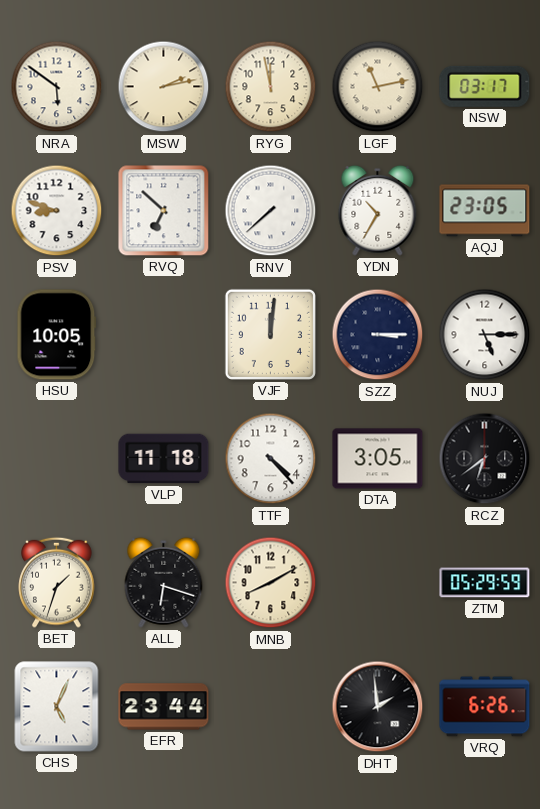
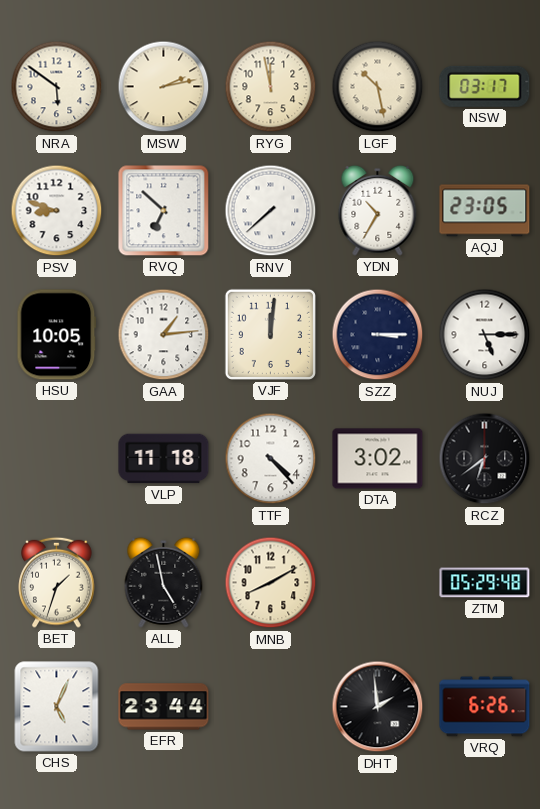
LGF: 11:13 -> 10:28
GAA: none -> 1:14
DTA: 3:05 -> 3:02
ALL: 6:18 -> 4:58
ZTM: 05:29:59 -> 05:29:48
